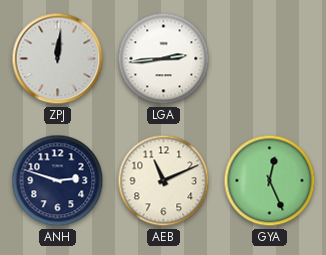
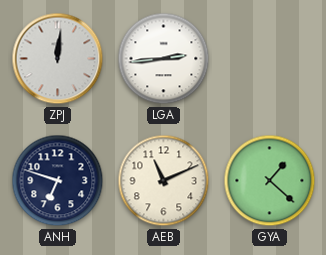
ANH: 2:48 -> 6:48
GYA: 12:26 -> 1:22
